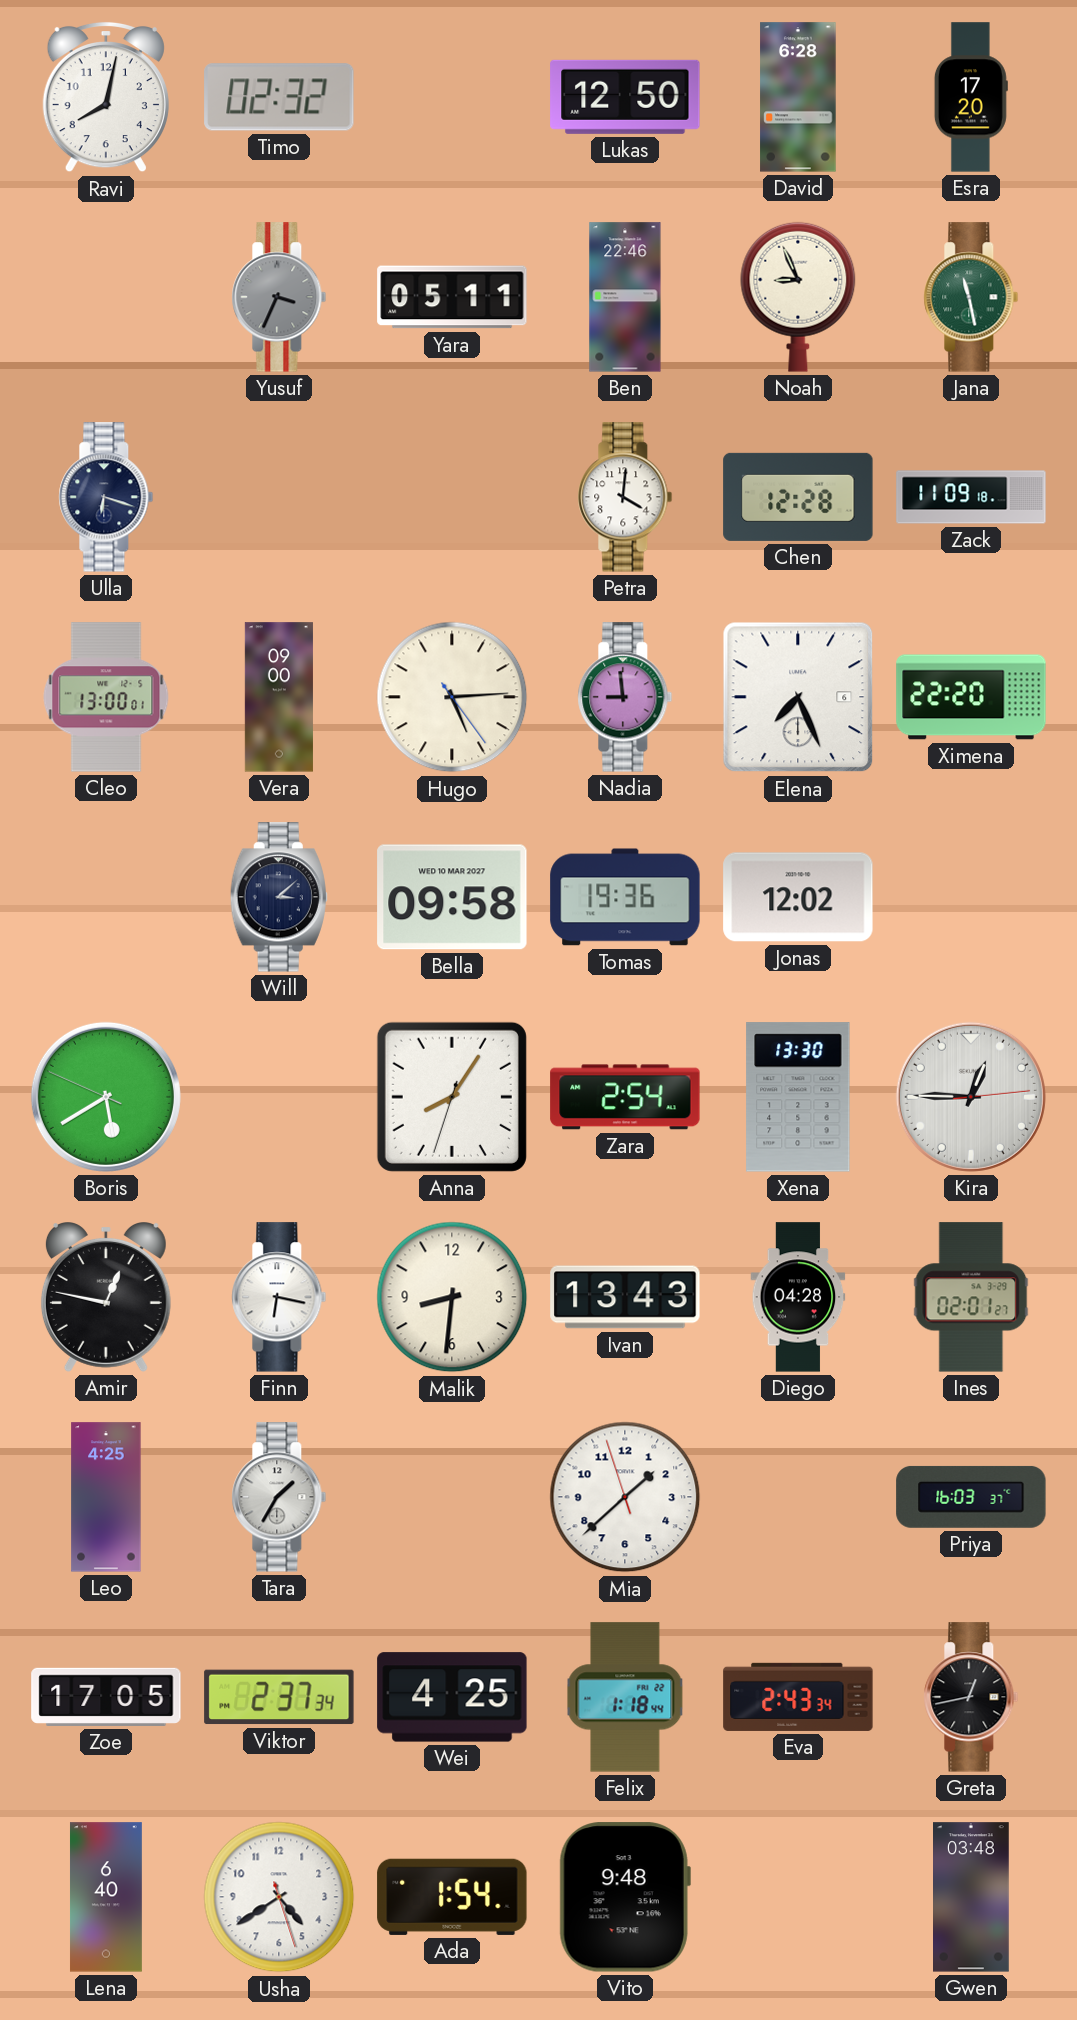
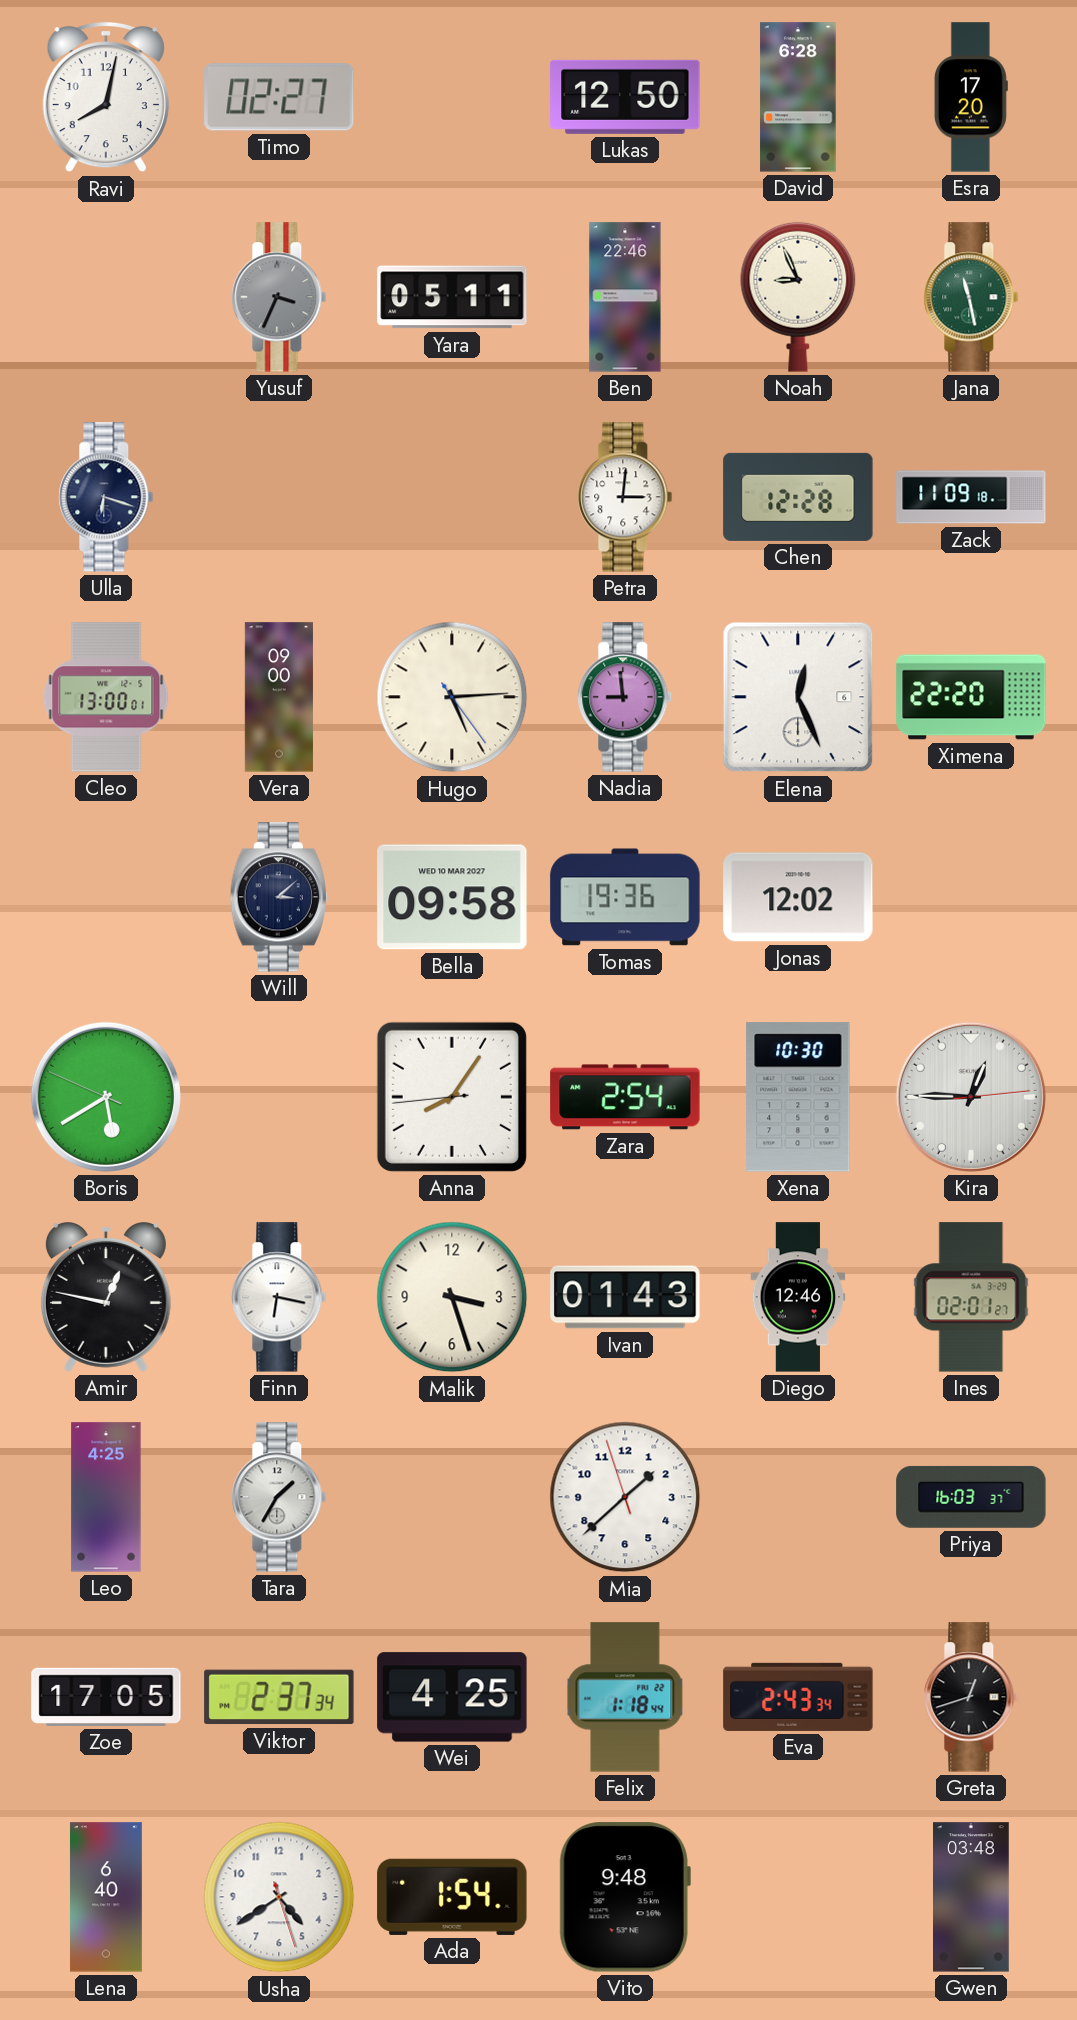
Timo: 02:32 -> 02:27
Petra: 4:01 -> 3:01
Elena: 7:26 -> 12:26
Anna: 8:05:33 -> 8:05:44
Xena: 13:30 -> 10:30
Malik: 8:31 -> 3:27
Ivan: 13:43 -> 01:43
Diego: 04:28 -> 12:46
Greta: 12:43 -> 12:42
